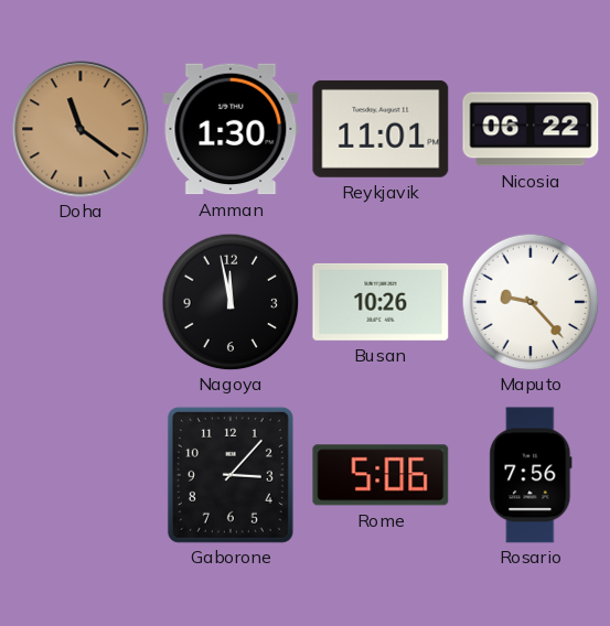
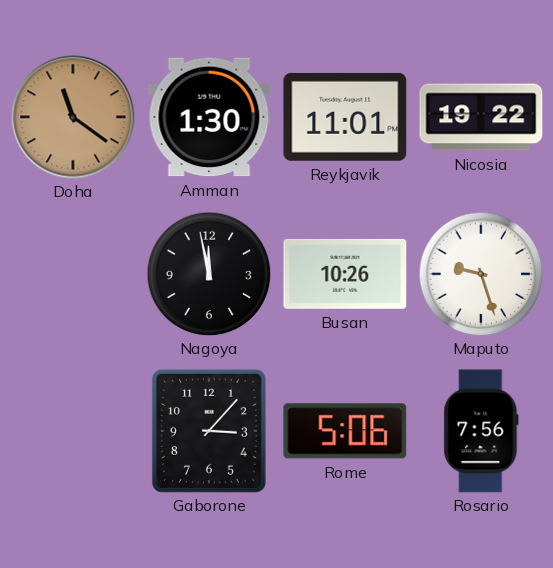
Nicosia: 06:22 -> 19:22
Maputo: 9:23 -> 9:27
